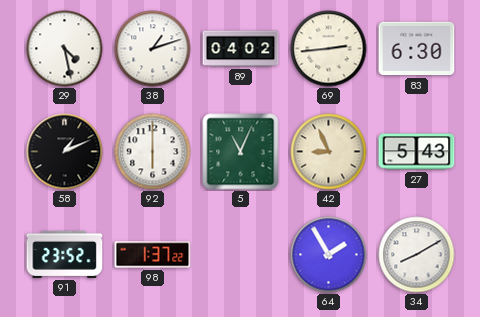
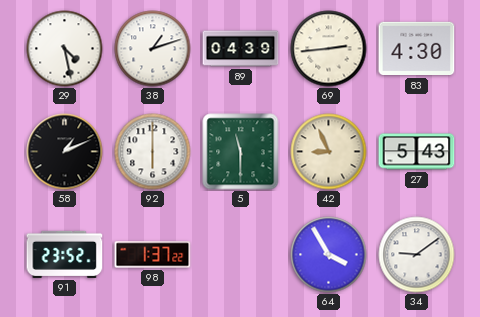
89: 04:02 -> 04:39
83: 6:30 -> 4:30
5: 11:04 -> 11:30
64: 1:55 -> 3:55
34: 8:10 -> 9:09
